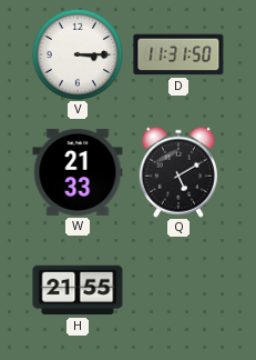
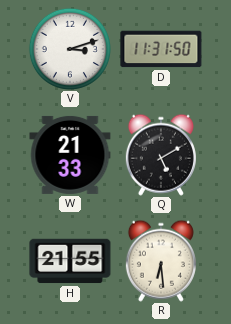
V: 3:15 -> 3:12
R: none -> 6:29
